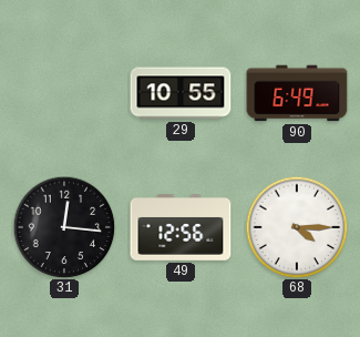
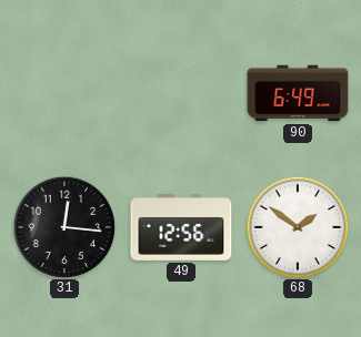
29: 10:55 -> none
68: 4:15 -> 1:51
